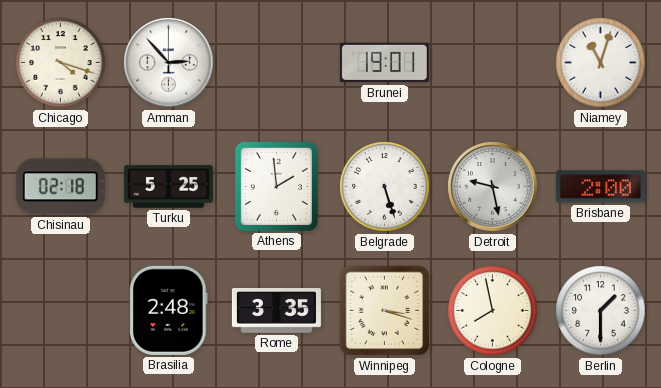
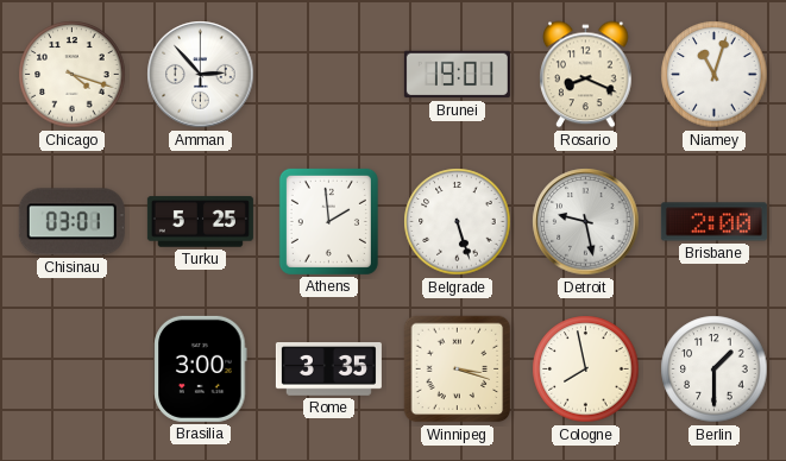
Rosario: none -> 8:19
Chisinau: 02:18 -> 03:01
Brasilia: 2:48 -> 3:00
